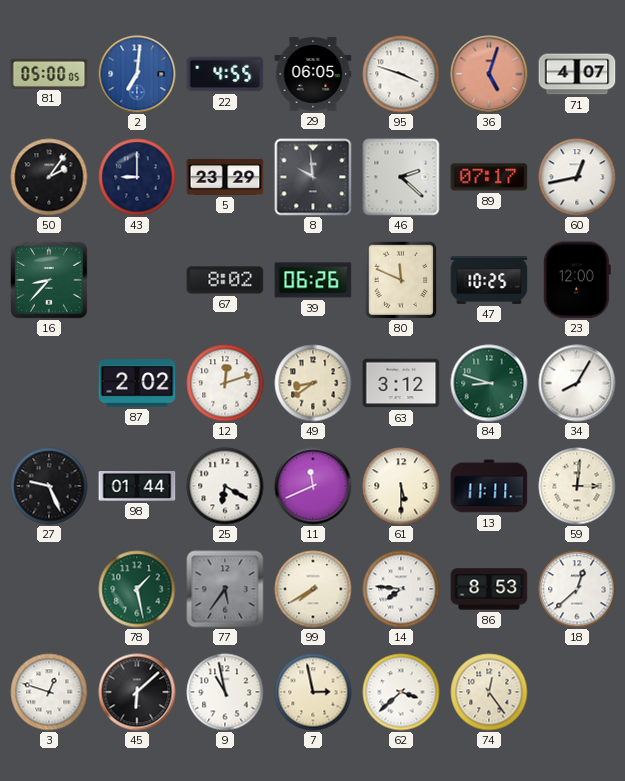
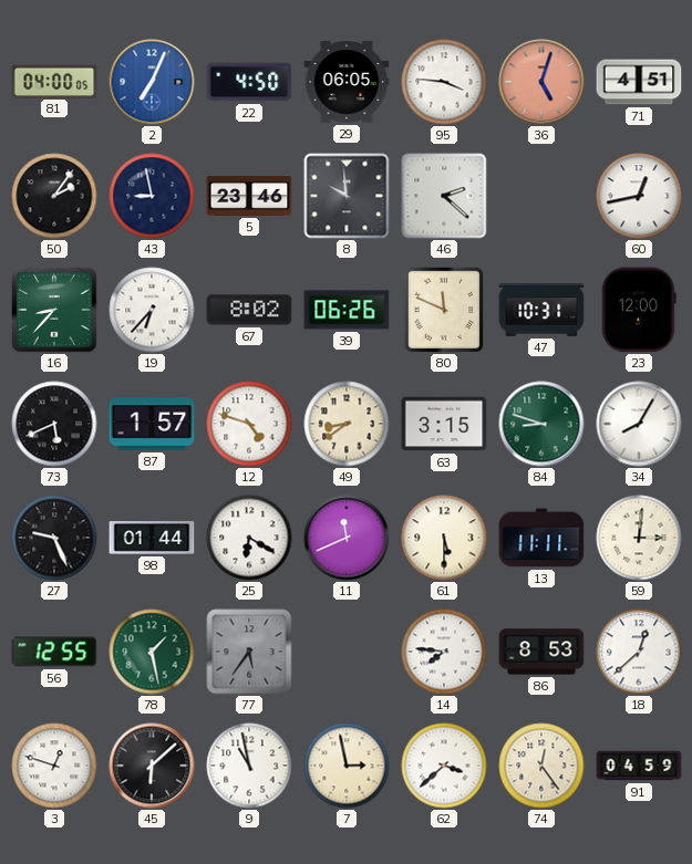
81: 05:00 -> 04:00
2: 7:01 -> 7:04
22: 4:55 -> 4:50
95: 3:48 -> 3:46
71: 4:07 -> 4:51
43: 9:00 -> 8:58
5: 23:29 -> 23:46
89: 07:17 -> none
19: none -> 6:37
47: 10:25 -> 10:31
73: none -> 5:41
87: 2:02 -> 1:57
12: 12:12 -> 4:48
63: 3:12 -> 3:15
56: none -> 12:55
99: 7:40 -> none
91: none -> 04:59
